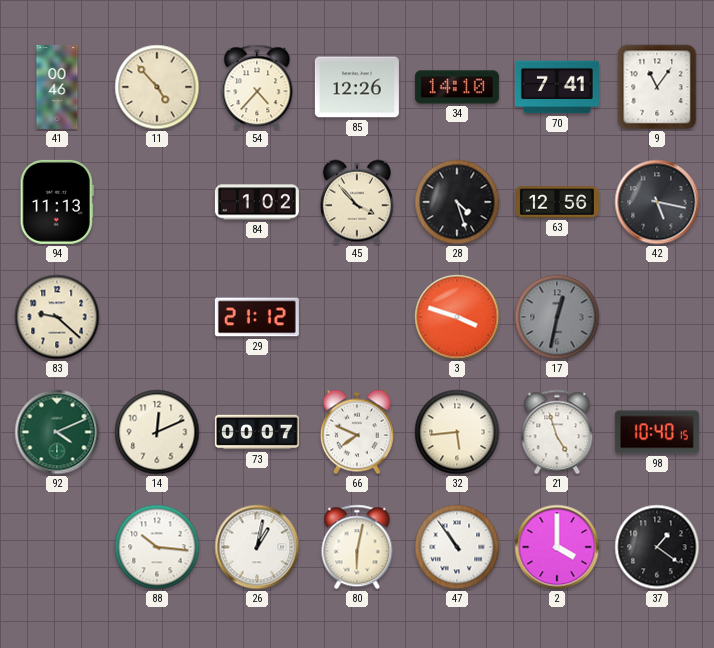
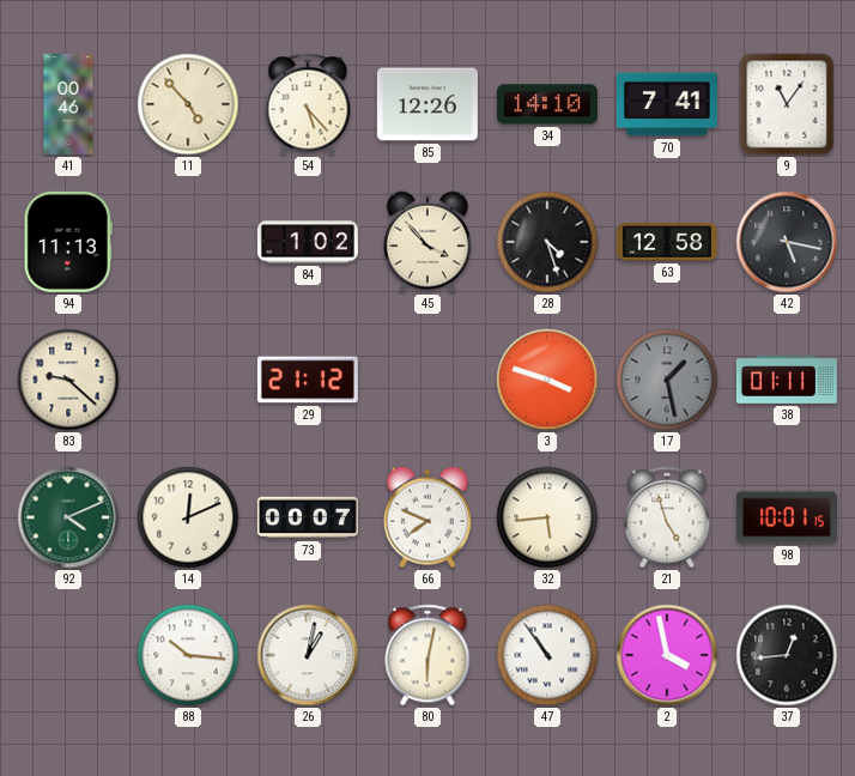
54: 4:37 -> 5:23
63: 12:56 -> 12:58
17: 12:32 -> 1:28
38: none -> 01:11
98: 10:40 -> 10:01
2: 4:00 -> 3:58
37: 1:21 -> 12:44
